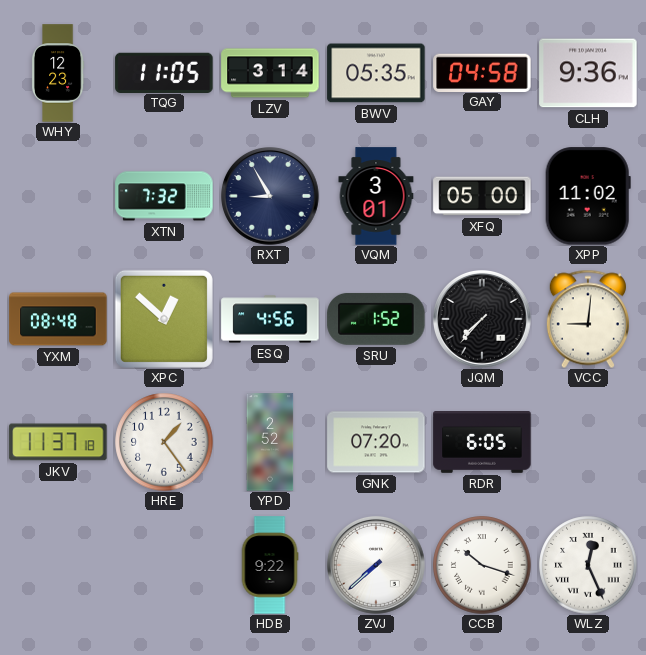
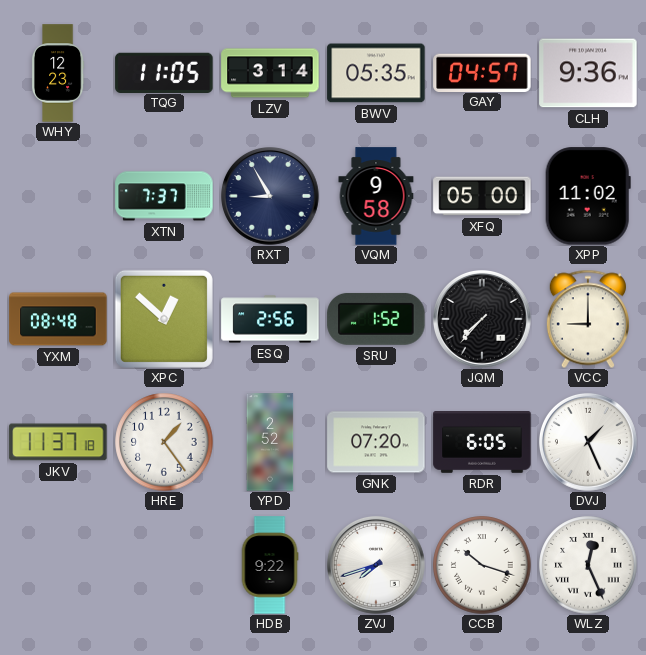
GAY: 04:58 -> 04:57
XTN: 7:32 -> 7:37
VQM: 3:01 -> 9:58
ESQ: 4:56 -> 2:56
VCC: 9:01 -> 9:00
DVJ: none -> 1:26
ZVJ: 7:38 -> 7:42
